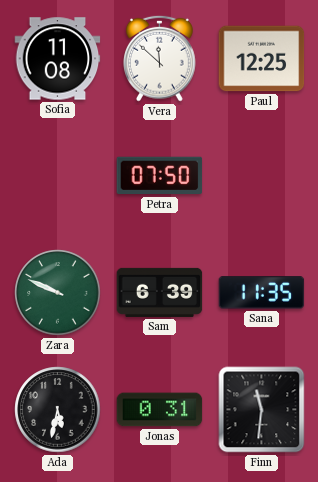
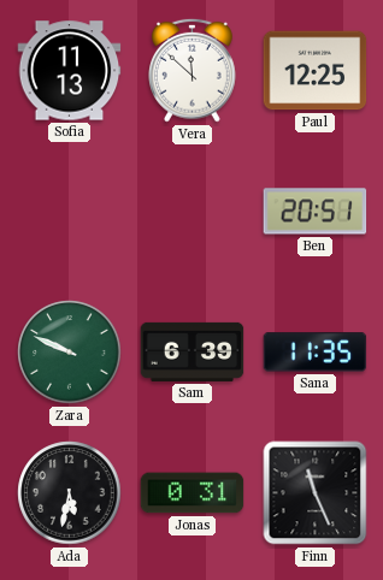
Sofia: 11:08 -> 11:13
Petra: 07:50 -> none
Ben: none -> 20:51
Finn: 11:31 -> 11:26
